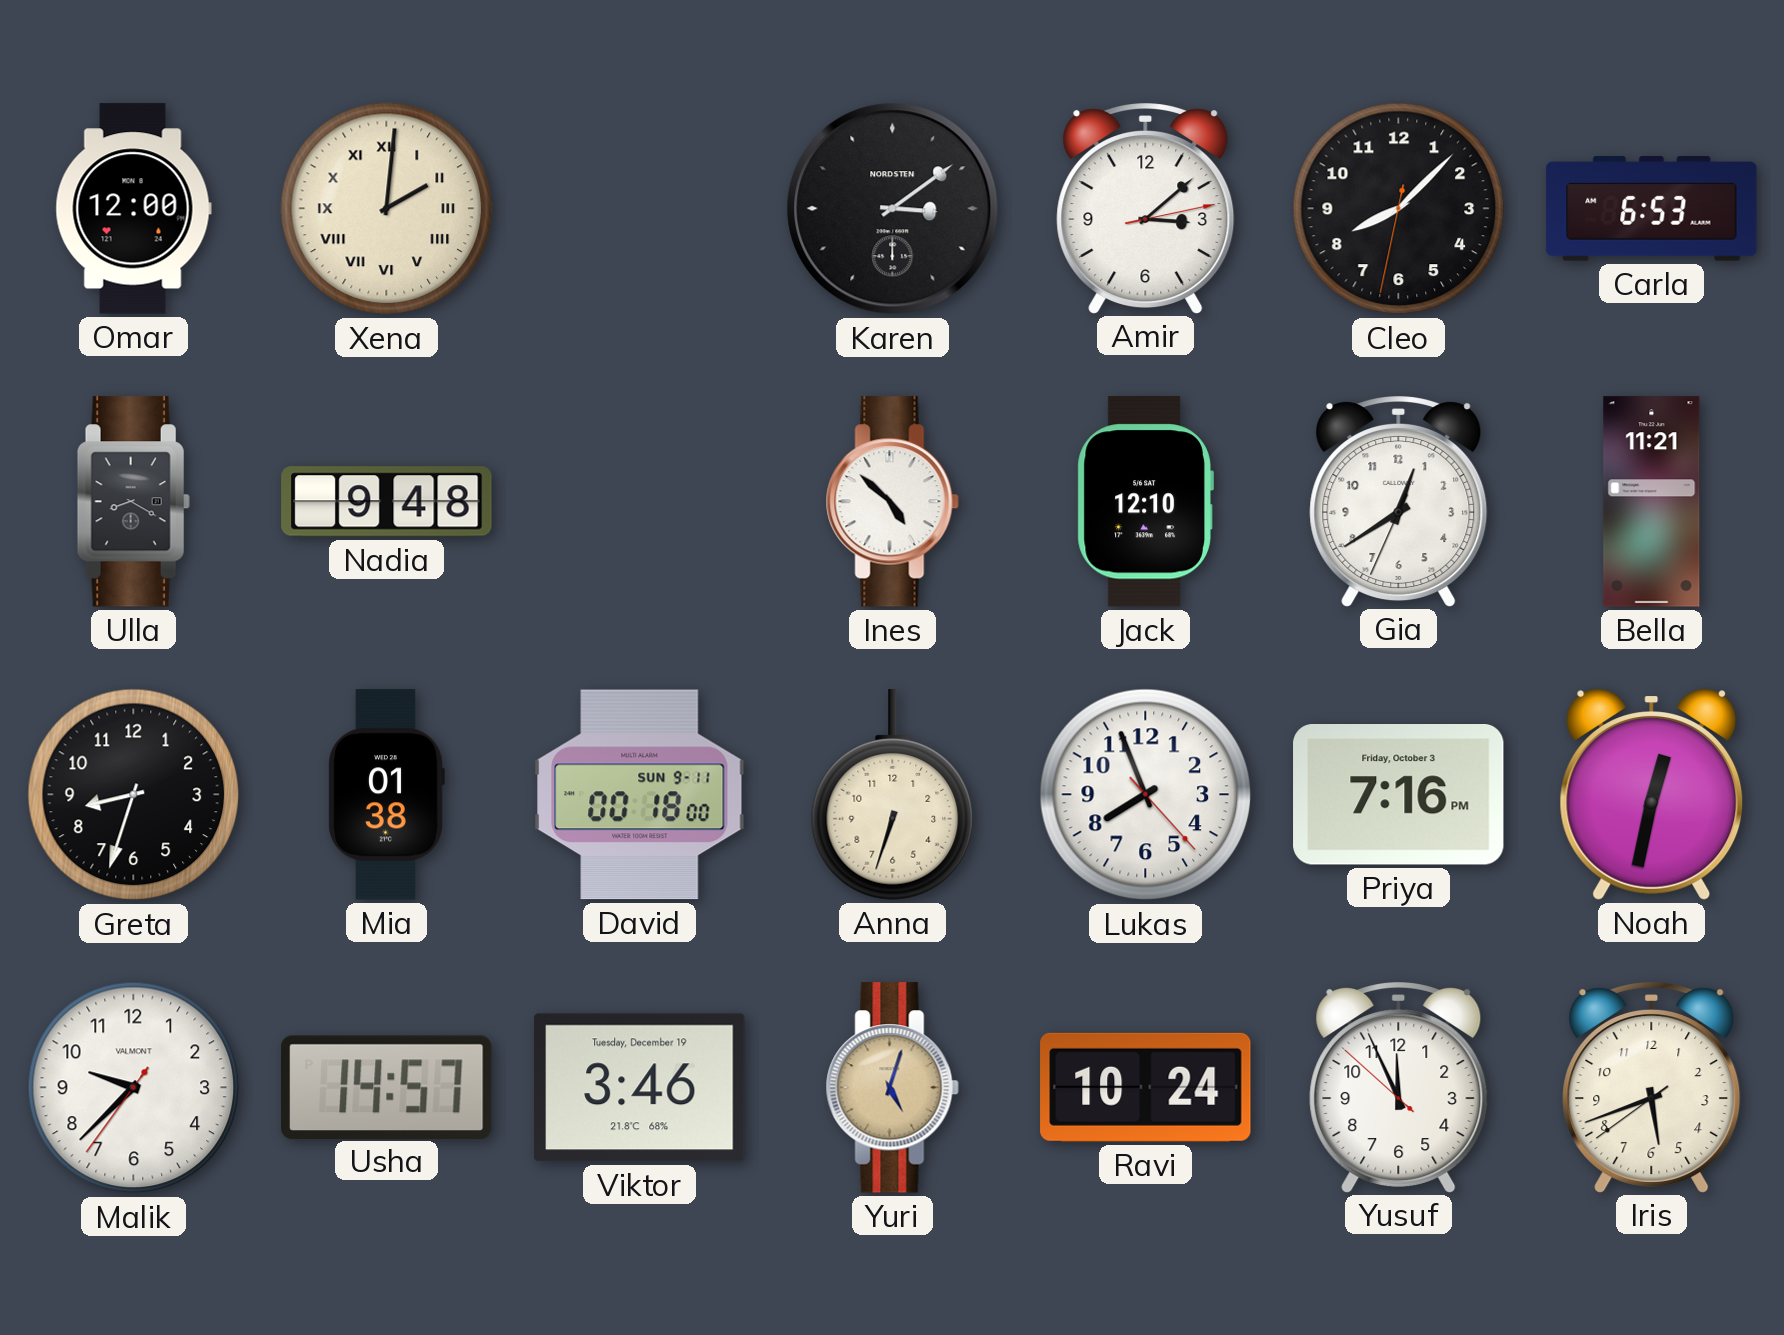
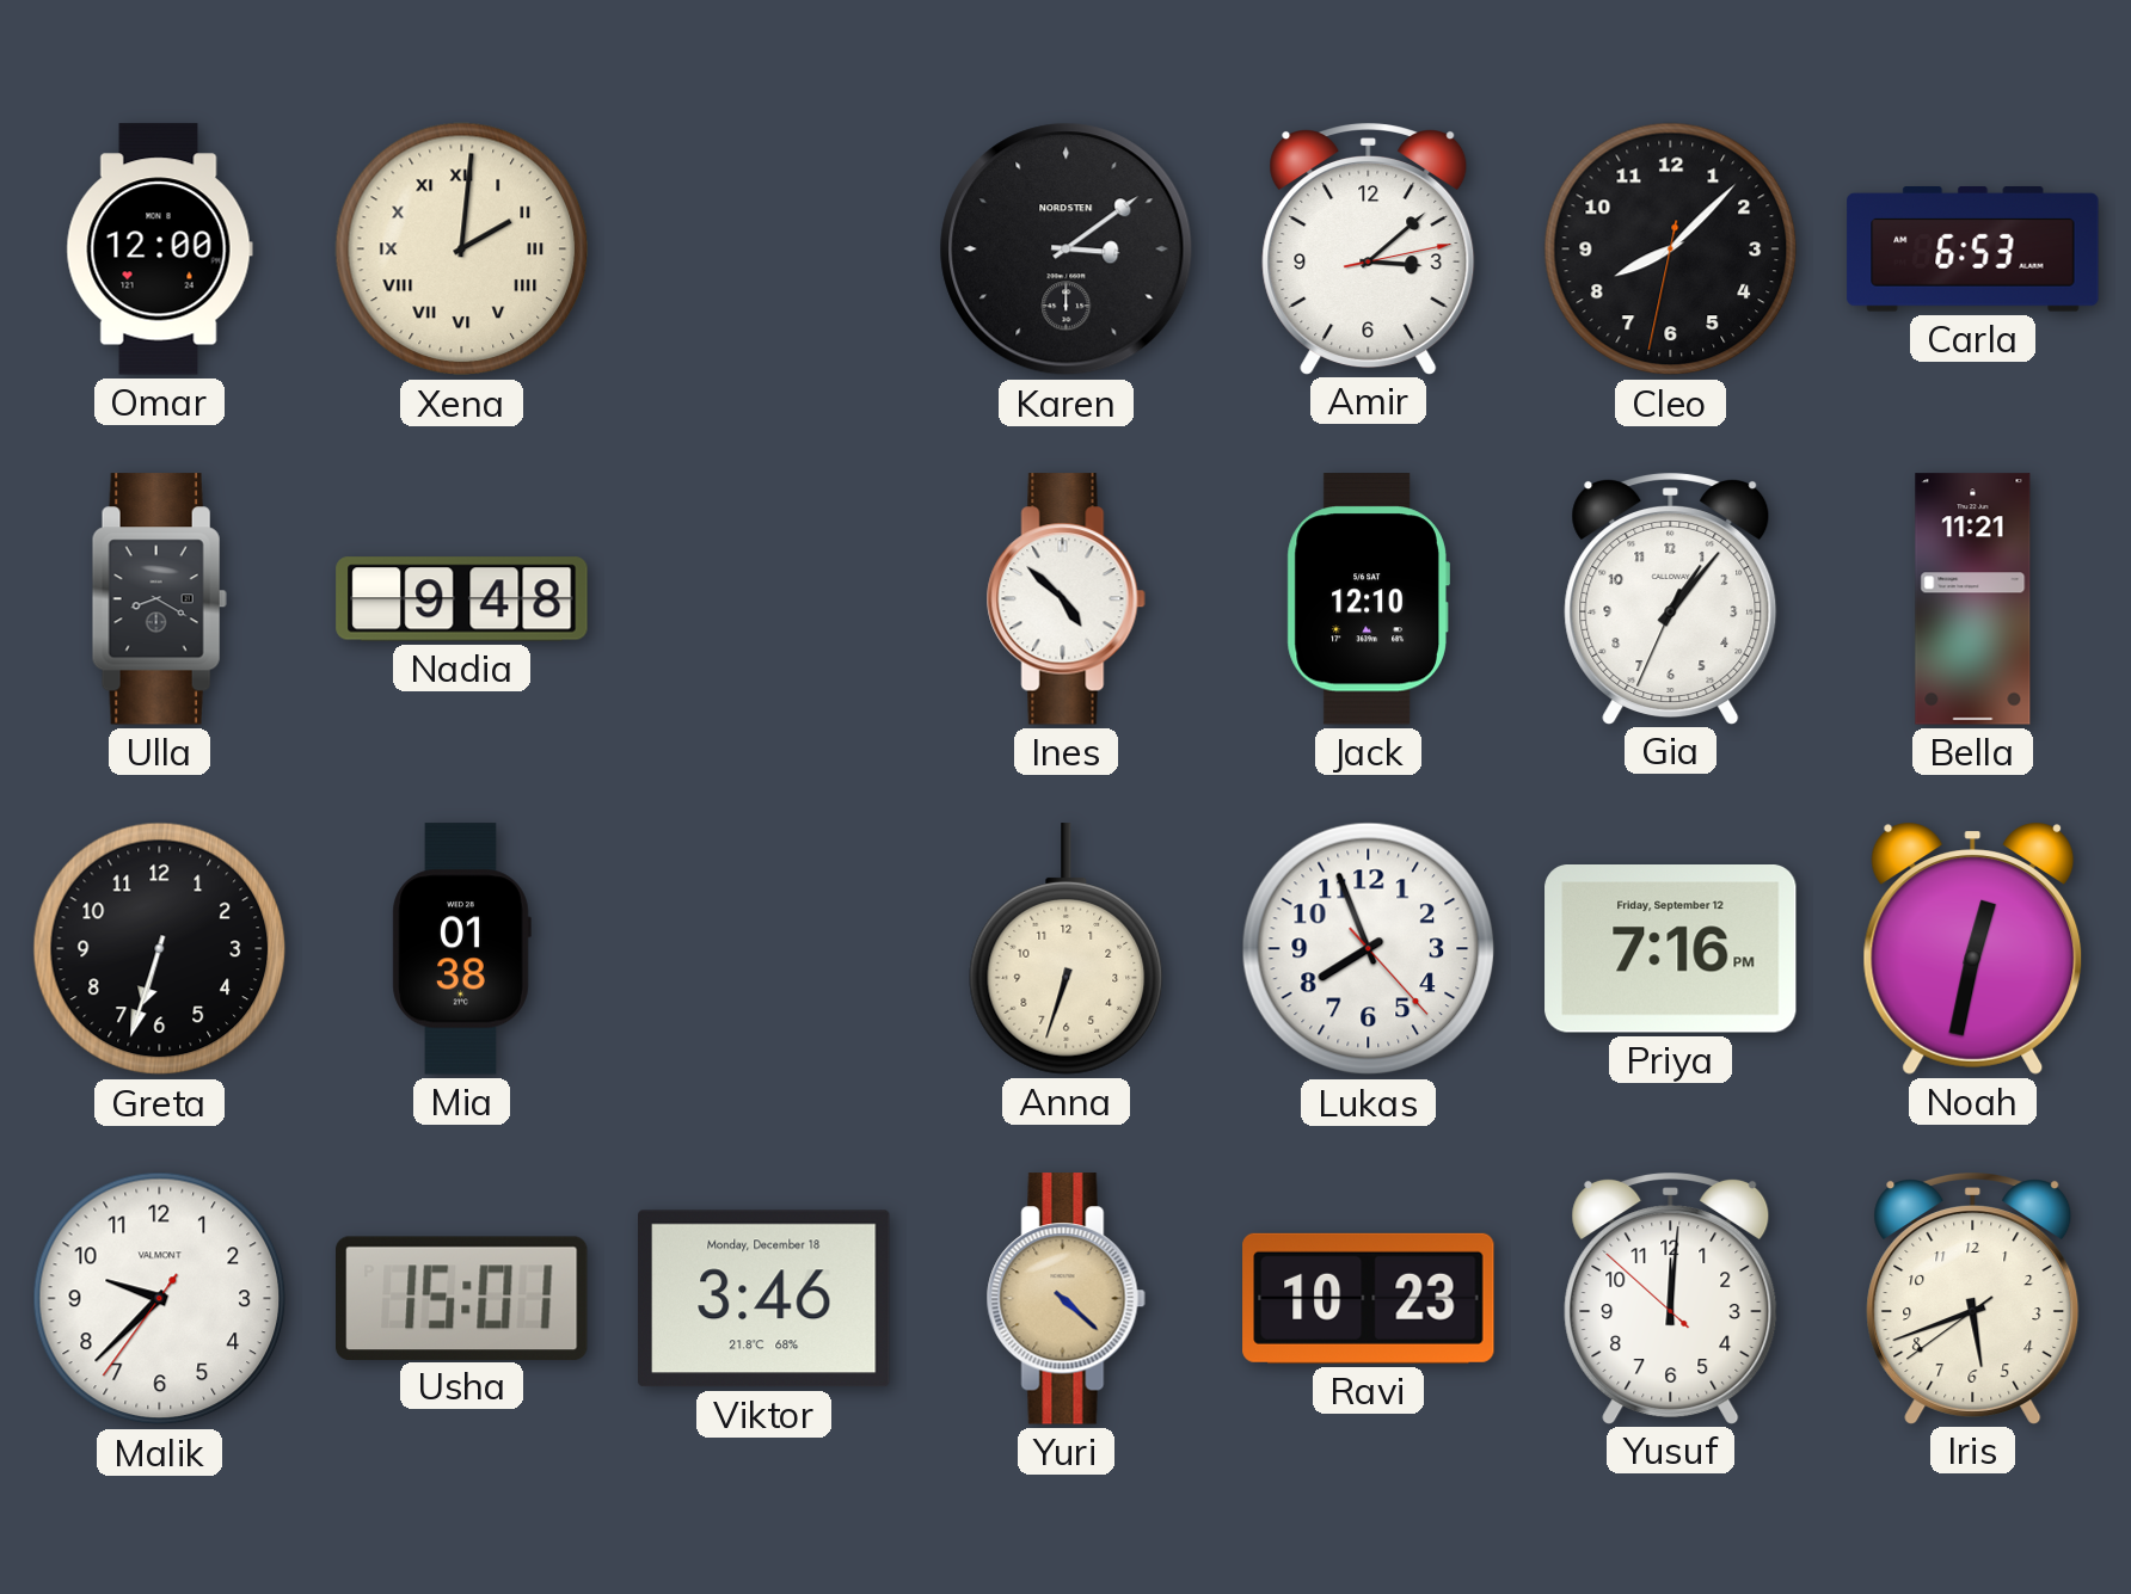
Gia: 12:39 -> 1:06
Greta: 8:33 -> 6:33
David: 00:18 -> none
Priya date: Friday, October 3 -> Friday, September 12
Usha: 14:57 -> 15:01
Viktor date: Tuesday, December 19 -> Monday, December 18
Yuri: 5:03 -> 4:22
Ravi: 10:24 -> 10:23
Yusuf: 11:55 -> 12:00
